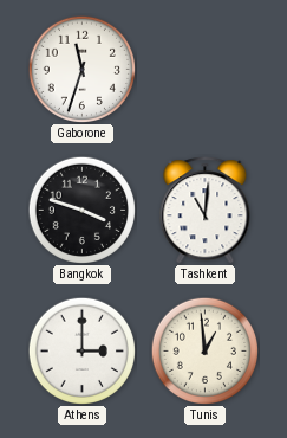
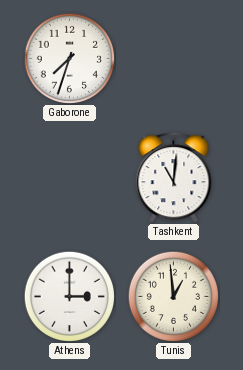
Gaborone: 11:33 -> 7:33
Bangkok: 3:48 -> none
